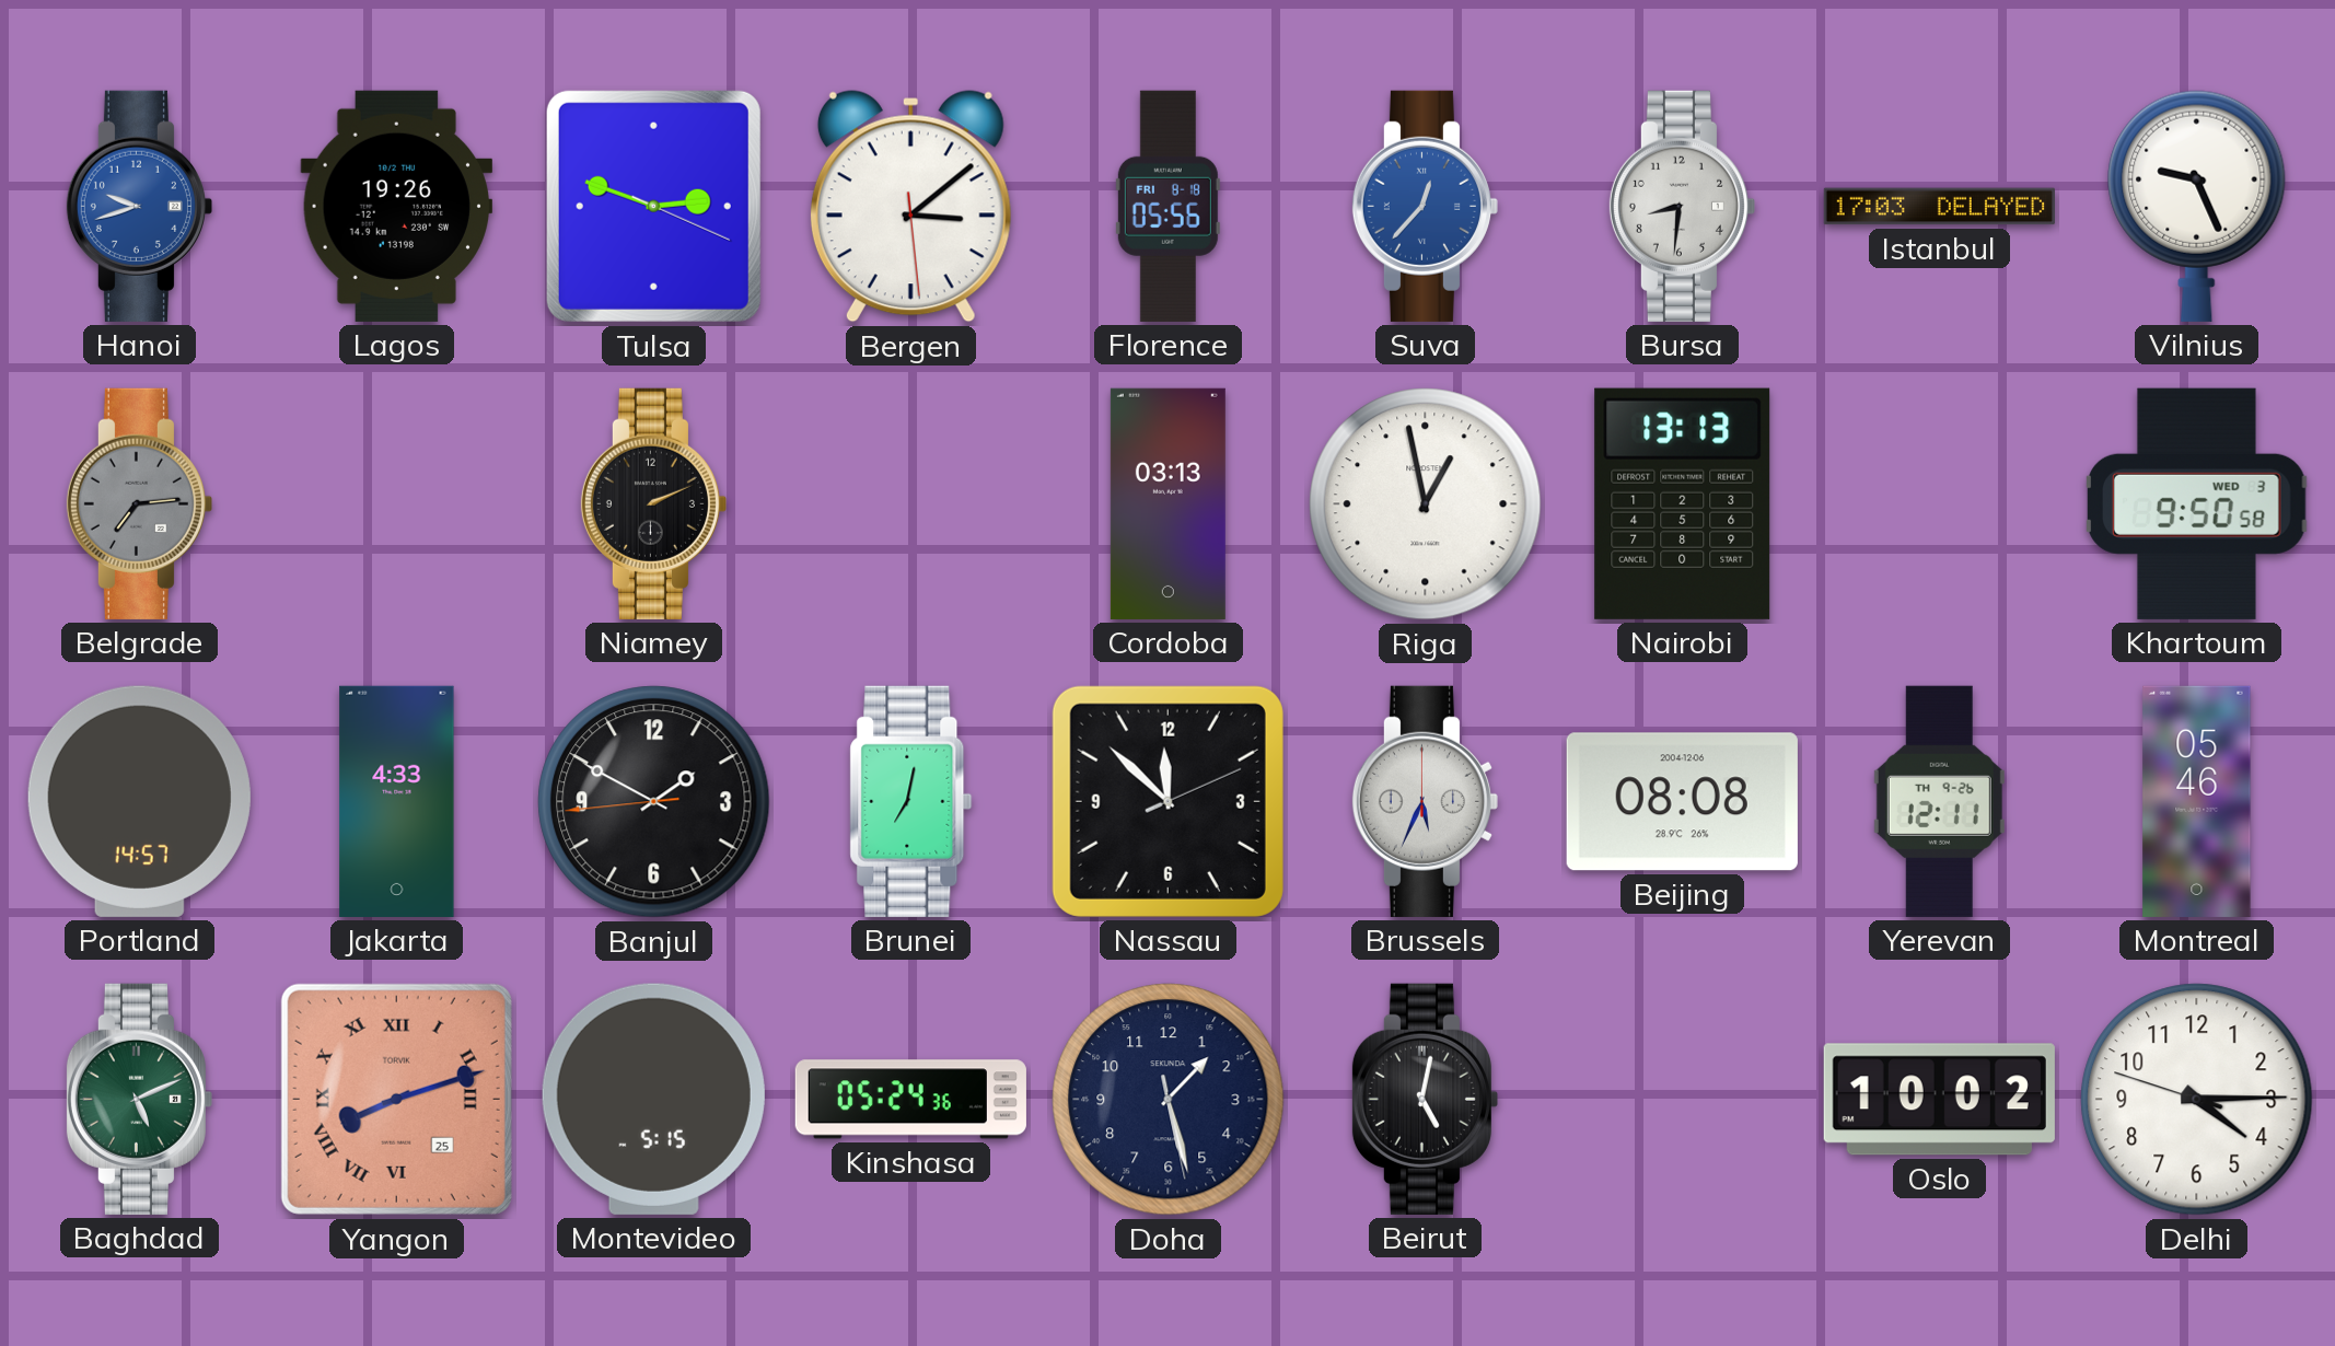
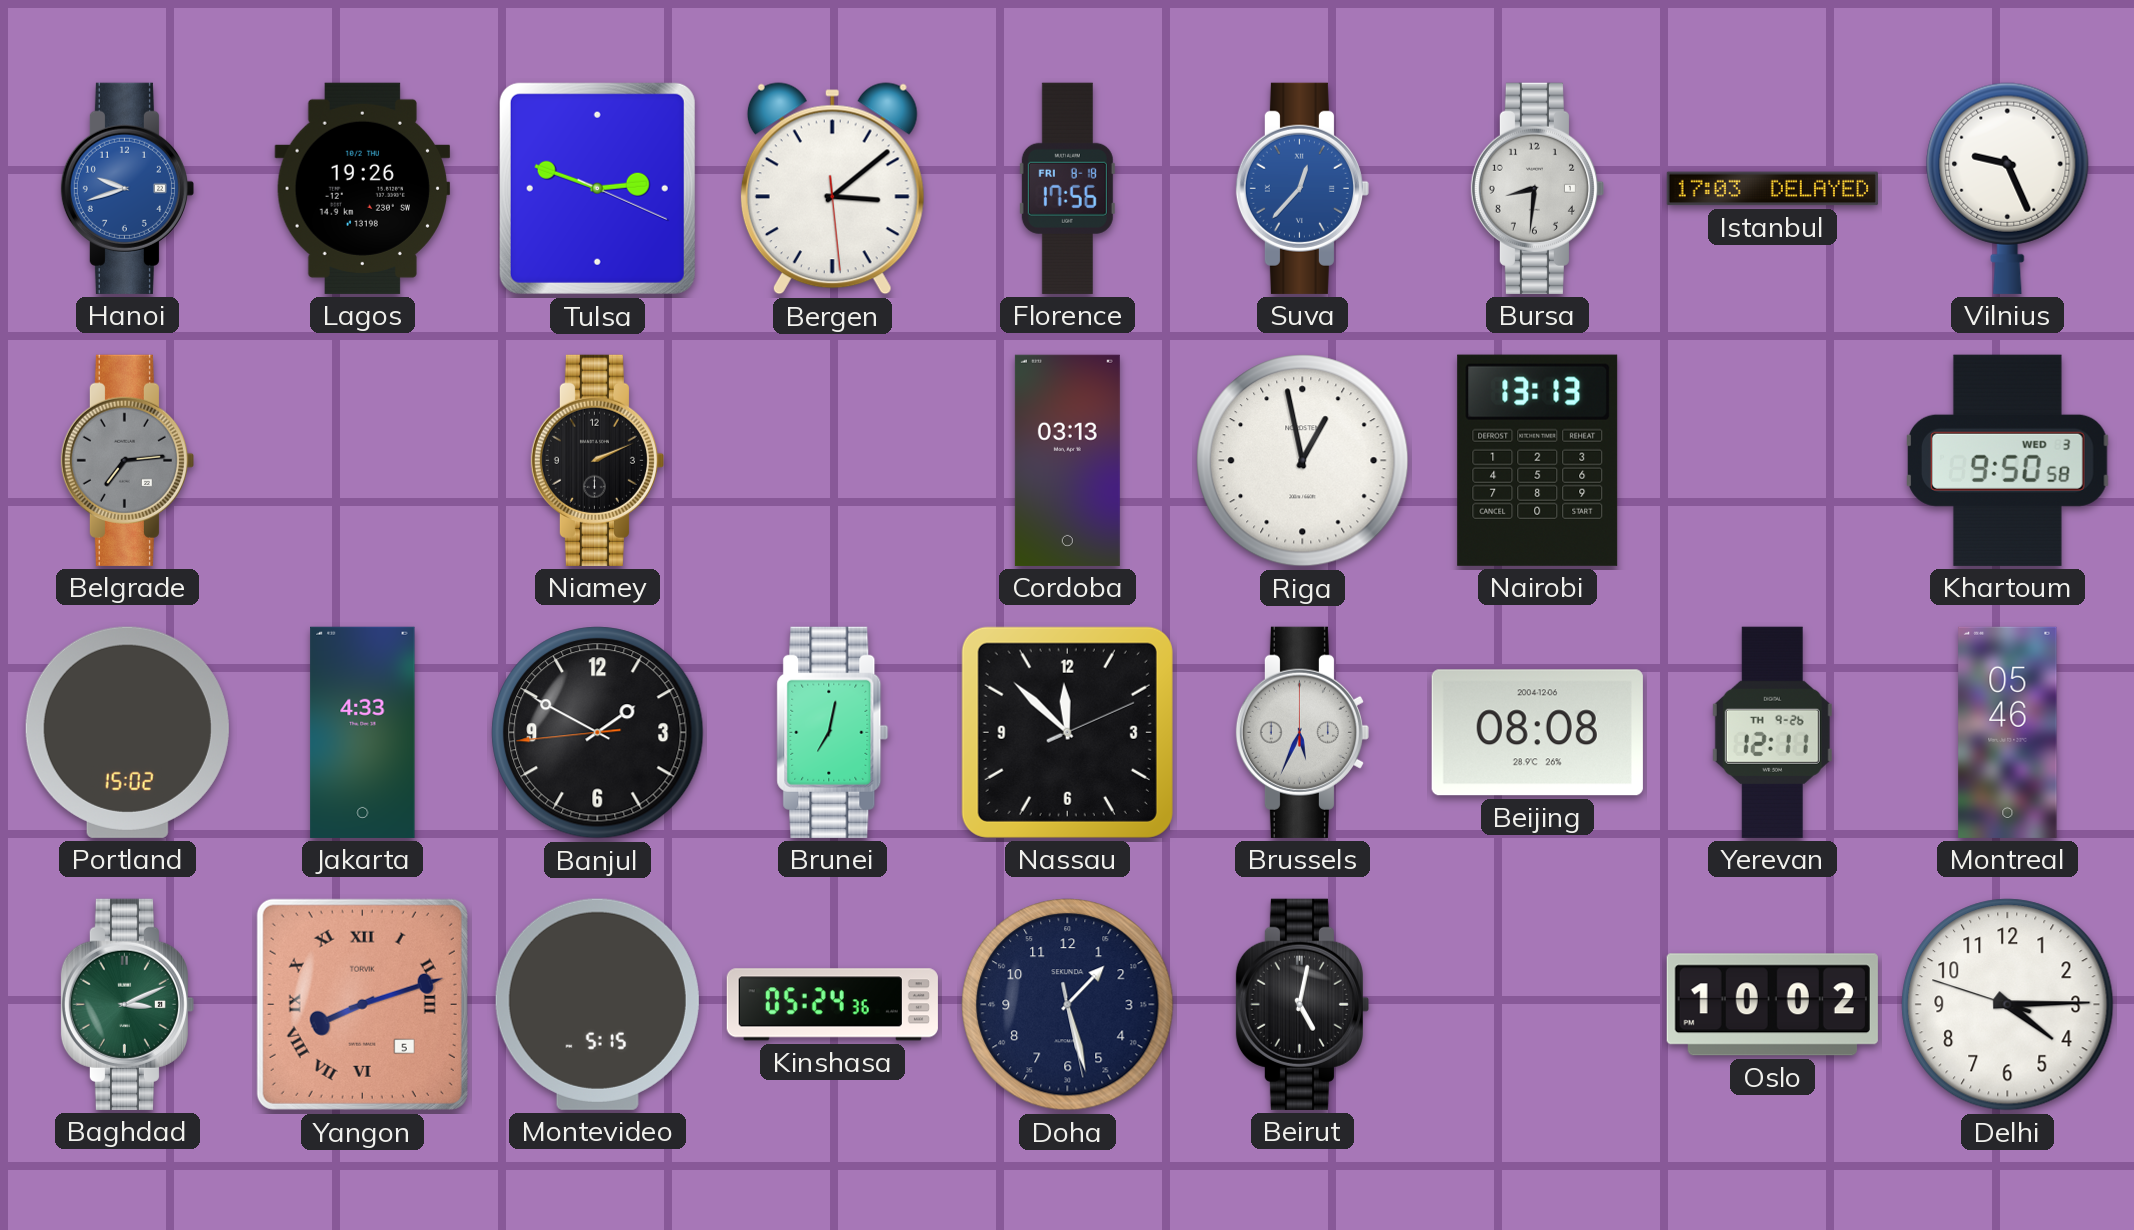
Florence: 05:56 -> 17:56
Portland: 14:57 -> 15:02
Baghdad: 5:11 -> 3:11
Yangon date: 25 -> 5
